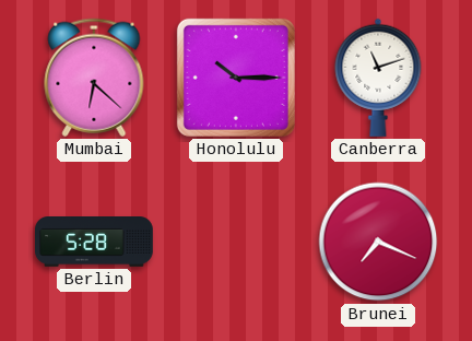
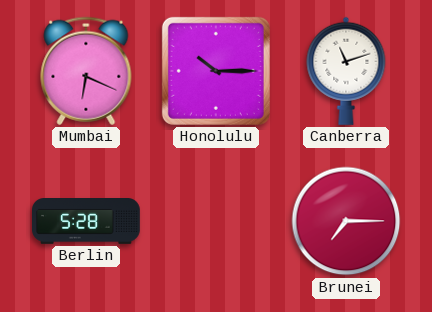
Mumbai: 6:22 -> 6:19
Brunei: 7:19 -> 7:15
